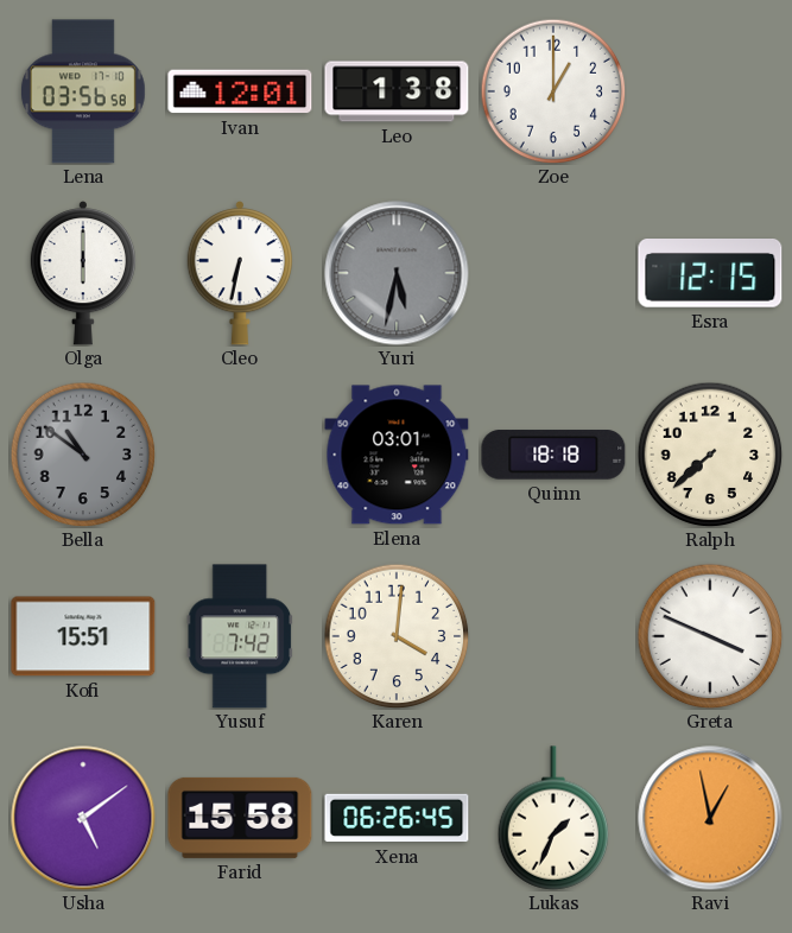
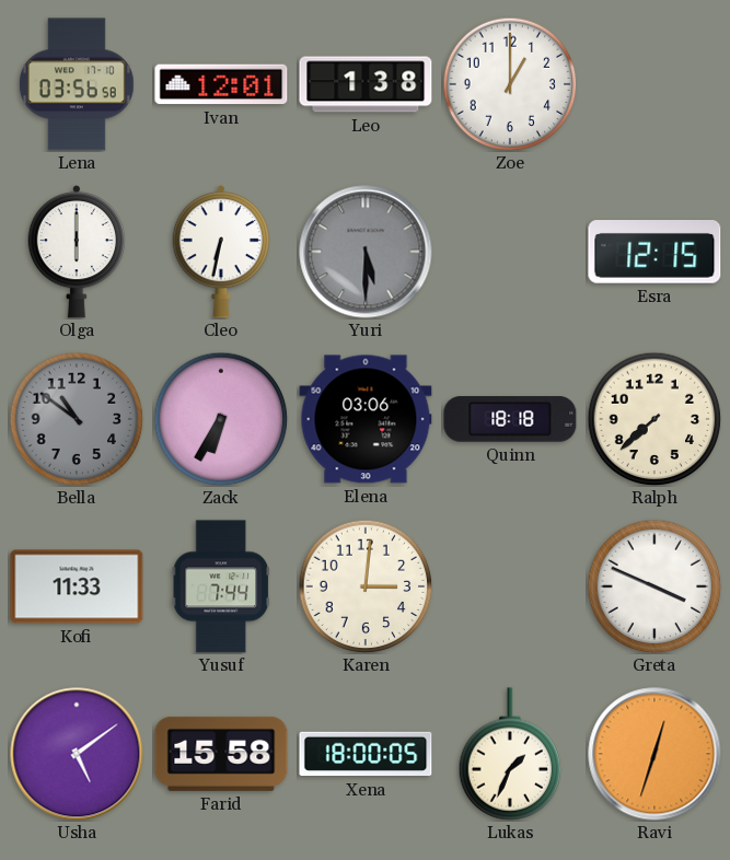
Yuri: 5:32 -> 5:30
Zack: none -> 6:35
Elena: 03:01 -> 03:06
Kofi: 15:51 -> 11:33
Yusuf: 7:42 -> 7:44
Karen: 4:01 -> 3:01
Xena: 06:26 -> 18:00
Ravi: 12:58 -> 12:33
